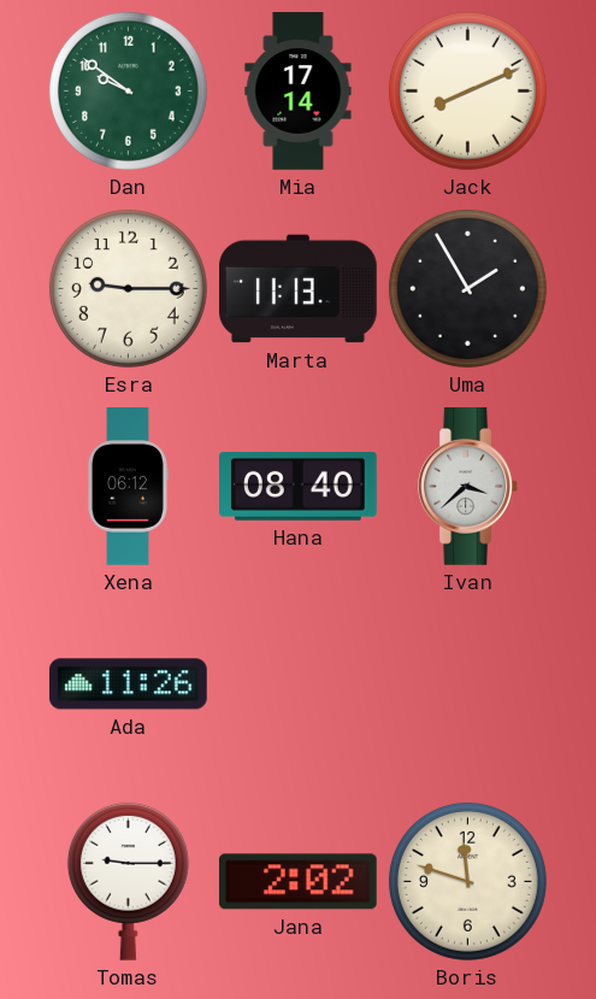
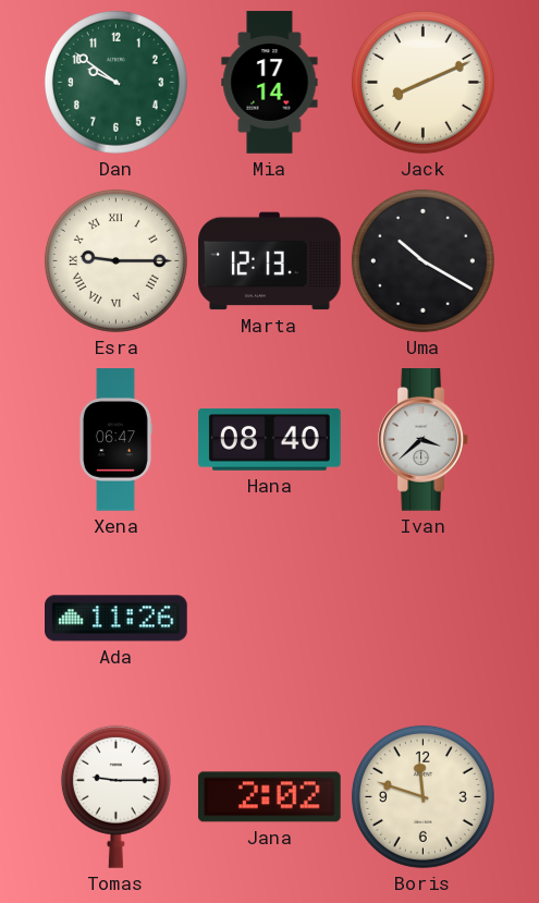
Esra numerals: Arabic -> Roman
Marta: 11:13 -> 12:13
Uma: 1:55 -> 10:20
Xena: 06:12 -> 06:47
